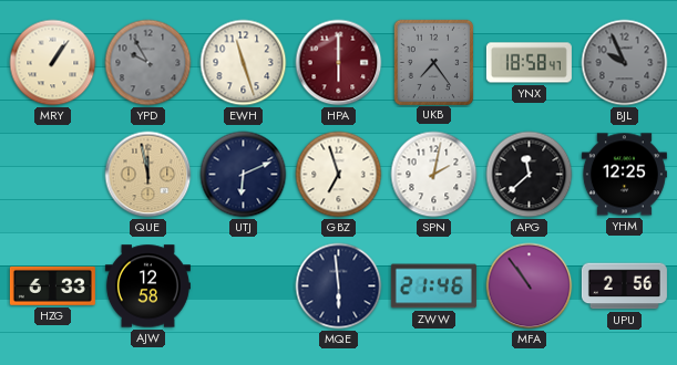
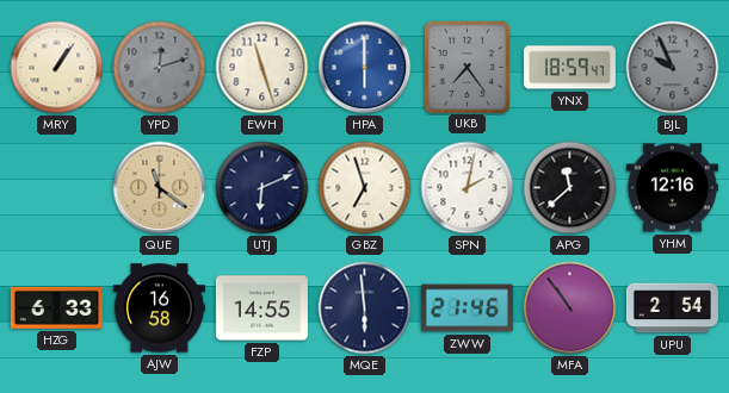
YPD: 9:55 -> 12:12
HPA dial: burgundy -> blue
YNX: 18:58 -> 18:59
QUE: 11:58 -> 11:21
YHM: 12:25 -> 12:16
AJW: 12:58 -> 16:58
FZP: none -> 14:55
UPU: 2:56 -> 2:54
